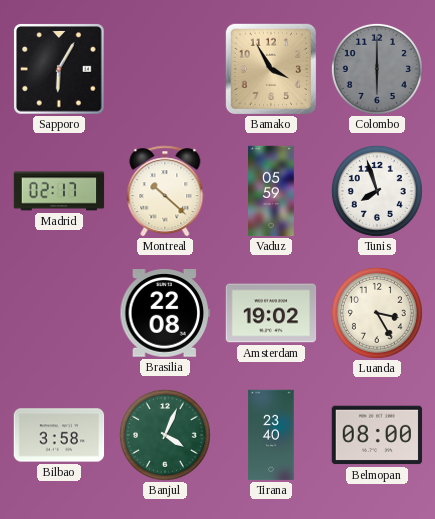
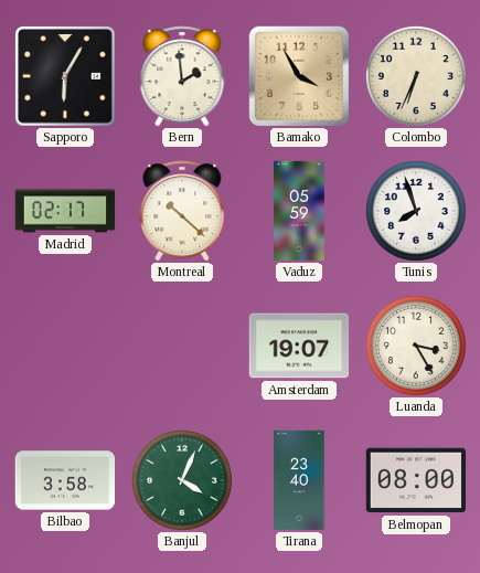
Bern: none -> 1:59
Colombo: 6:00 -> 6:34
Colombo dial: grey -> cream
Brasilia: 22:08 -> none
Amsterdam: 19:02 -> 19:07
